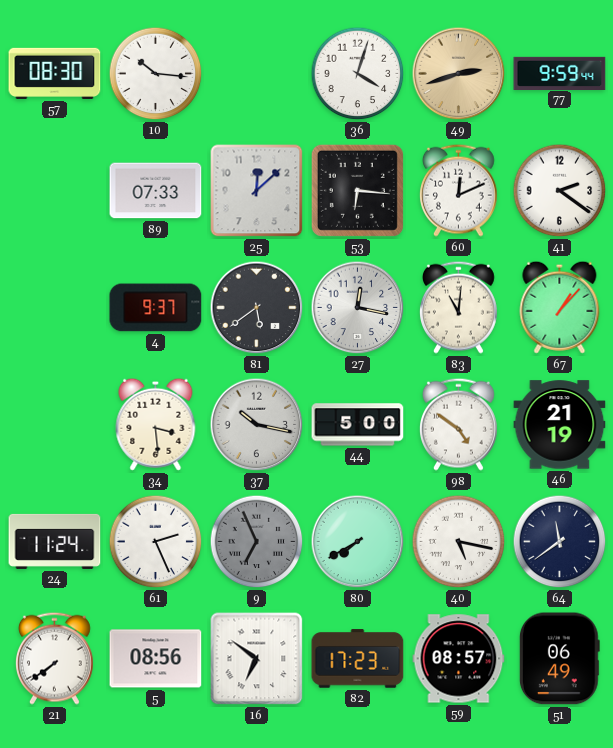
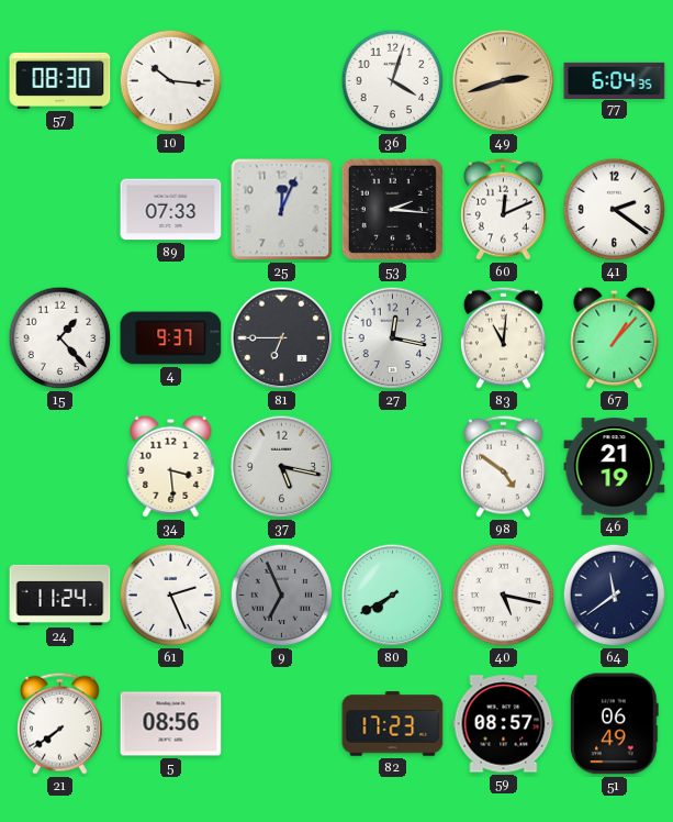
77: 9:59 -> 6:04
25: 12:08 -> 12:04
53: 6:16 -> 2:16
15: none -> 1:23
81: 5:39 -> 6:45
37: 10:17 -> 5:17
44: 5:00 -> none
16: 6:51 -> none
